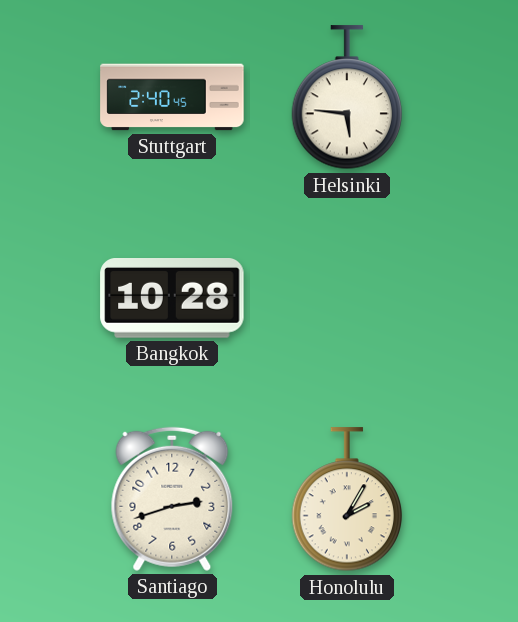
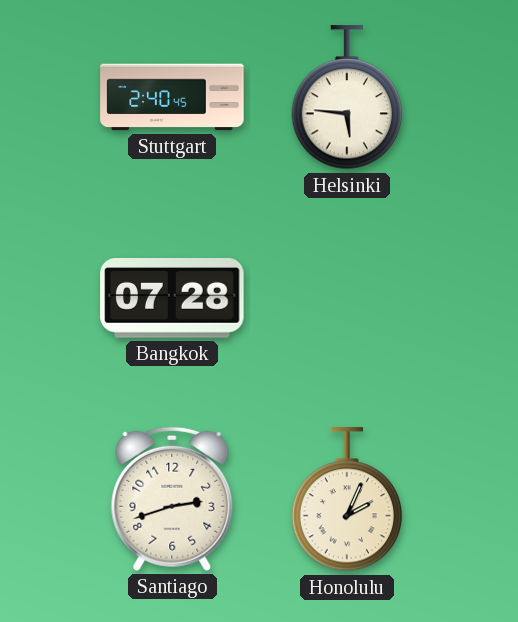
Bangkok: 10:28 -> 07:28
Honolulu: 2:05 -> 2:04
